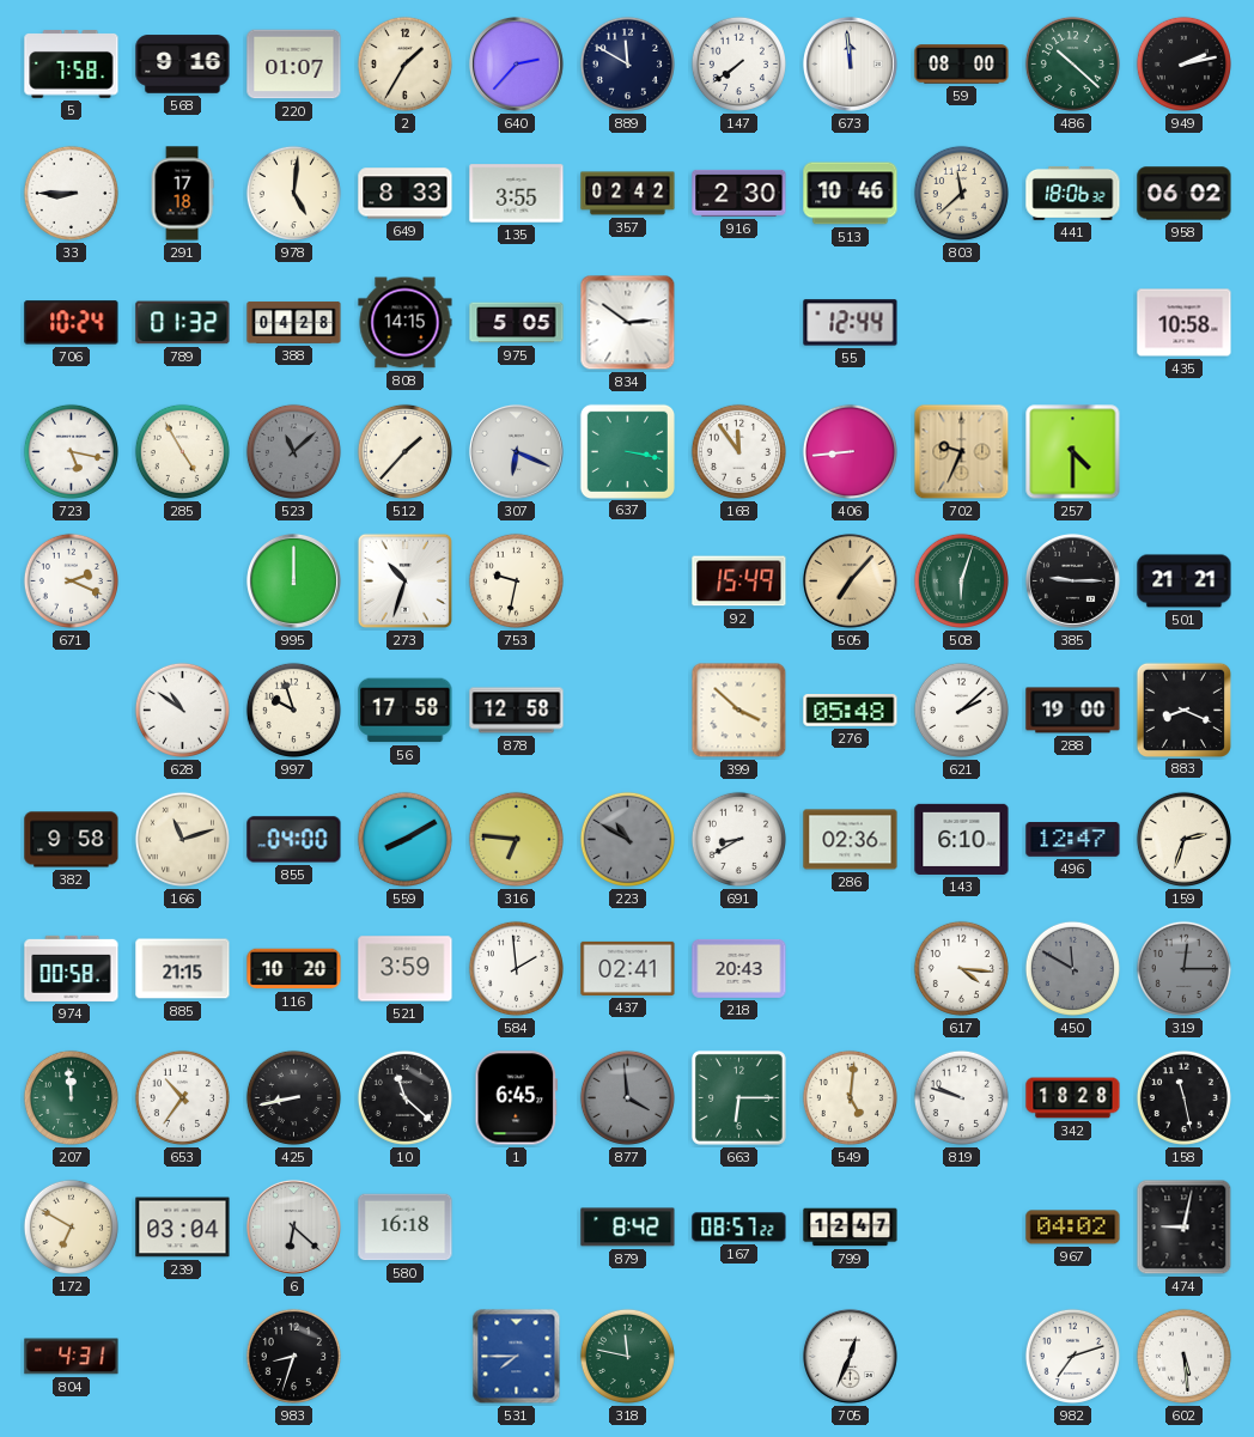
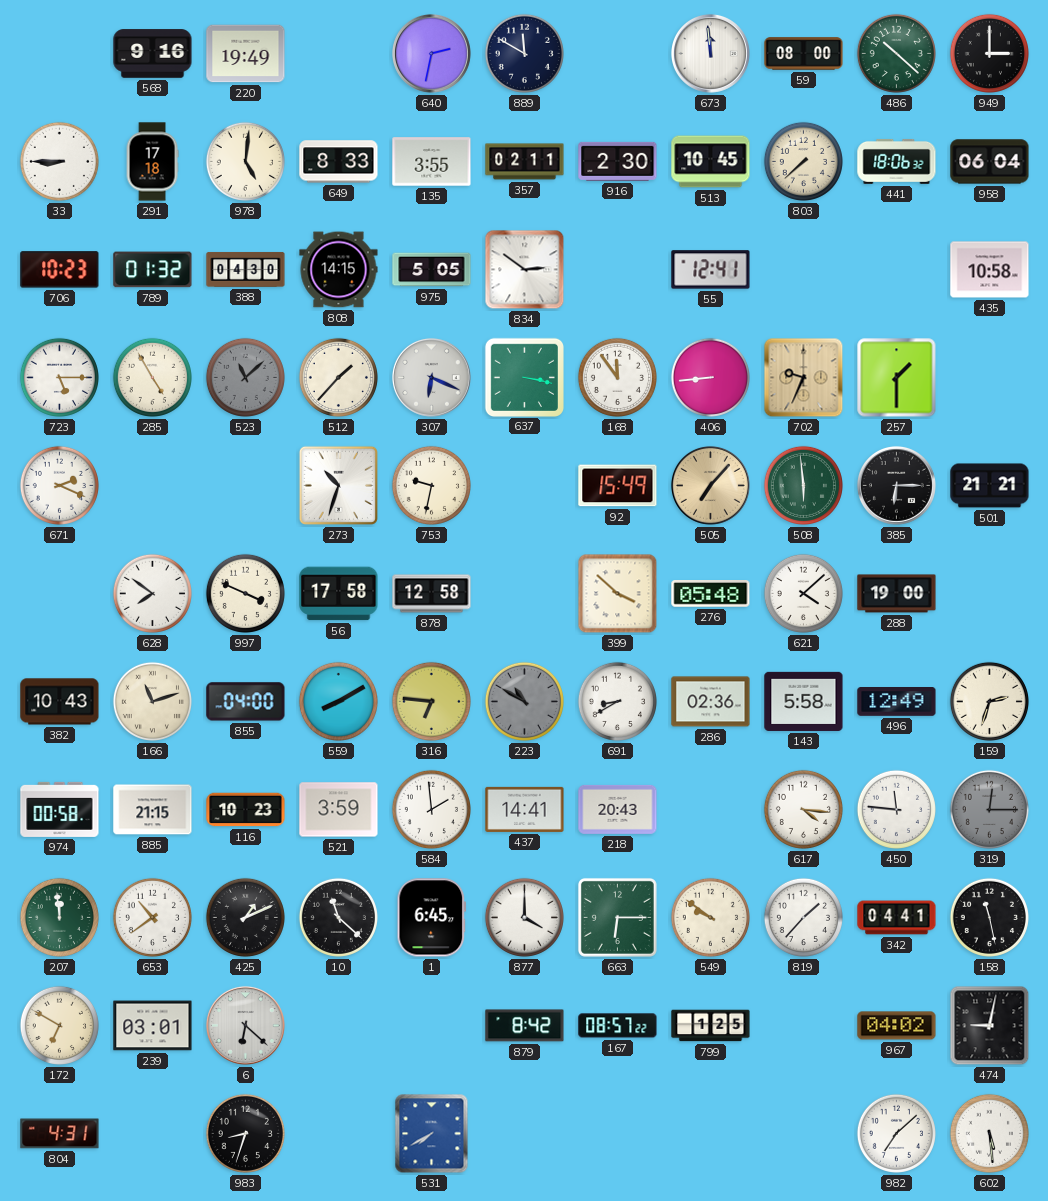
5: 7:58 -> none
220: 01:07 -> 19:49
2: 1:35 -> none
640: 2:37 -> 2:32
147: 7:39 -> none
949: 2:13 -> 3:00
357: 02:42 -> 02:11
513: 10:46 -> 10:45
803: 11:38 -> 7:38
958: 06:02 -> 06:04
706: 10:24 -> 10:23
388: 04:28 -> 04:30
55: 12:44 -> 12:41
723: 5:17 -> 5:15
257: 4:30 -> 1:30
995: 12:00 -> none
508: 6:03 -> 5:59
385: 9:15 -> 6:15
628: 10:51 -> 7:51
997: 9:57 -> 3:49
621: 2:08 -> 4:08
883: 8:19 -> none
382: 9:58 -> 10:43
143: 6:10 -> 5:58
496: 12:47 -> 12:49
116: 10:20 -> 10:23
437: 02:41 -> 14:41
450: 11:50 -> 11:46
450 dial: grey -> white
653: 10:36 -> 10:39
425: 8:43 -> 1:11
877: 3:59 -> 4:00
877 dial: grey -> white
549: 5:01 -> 9:51
819: 9:48 -> 1:37
342: 18:28 -> 04:41
239: 03:04 -> 03:01
580: 16:18 -> none
799: 12:47 -> 1:25
531: 7:45 -> 7:40
318: 11:47 -> none
705: 12:34 -> none
982: 7:12 -> 7:08
